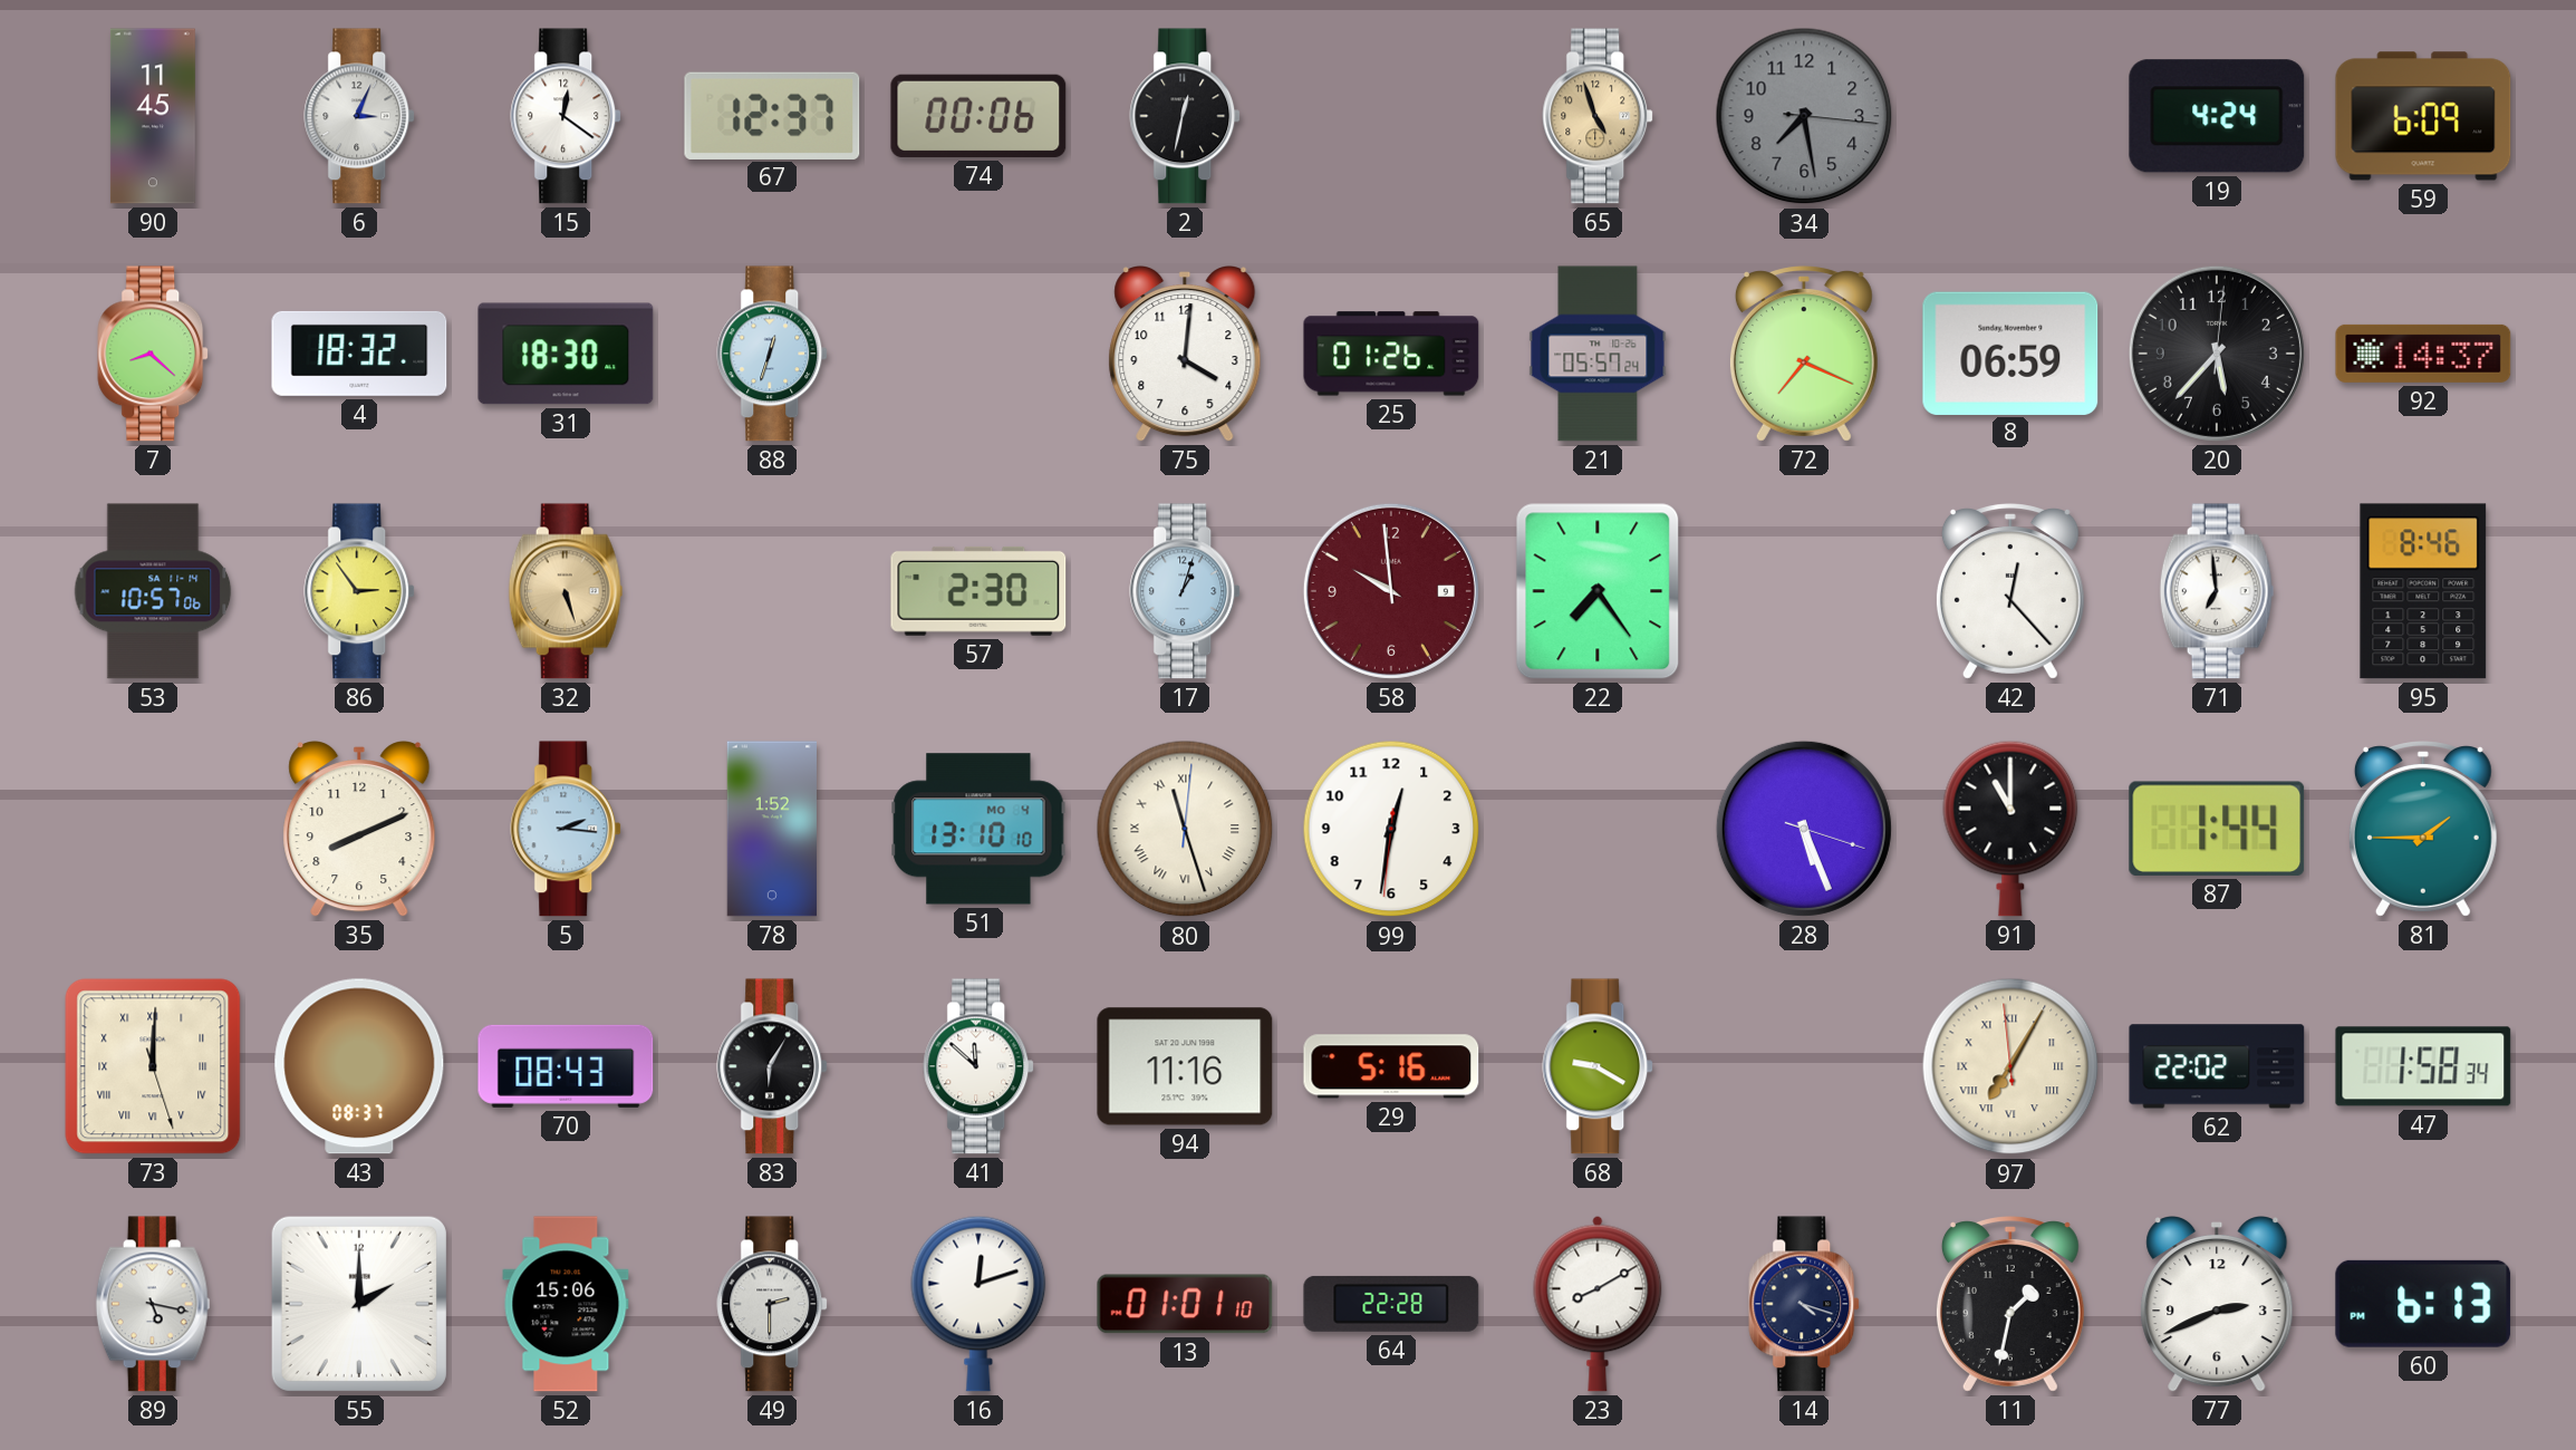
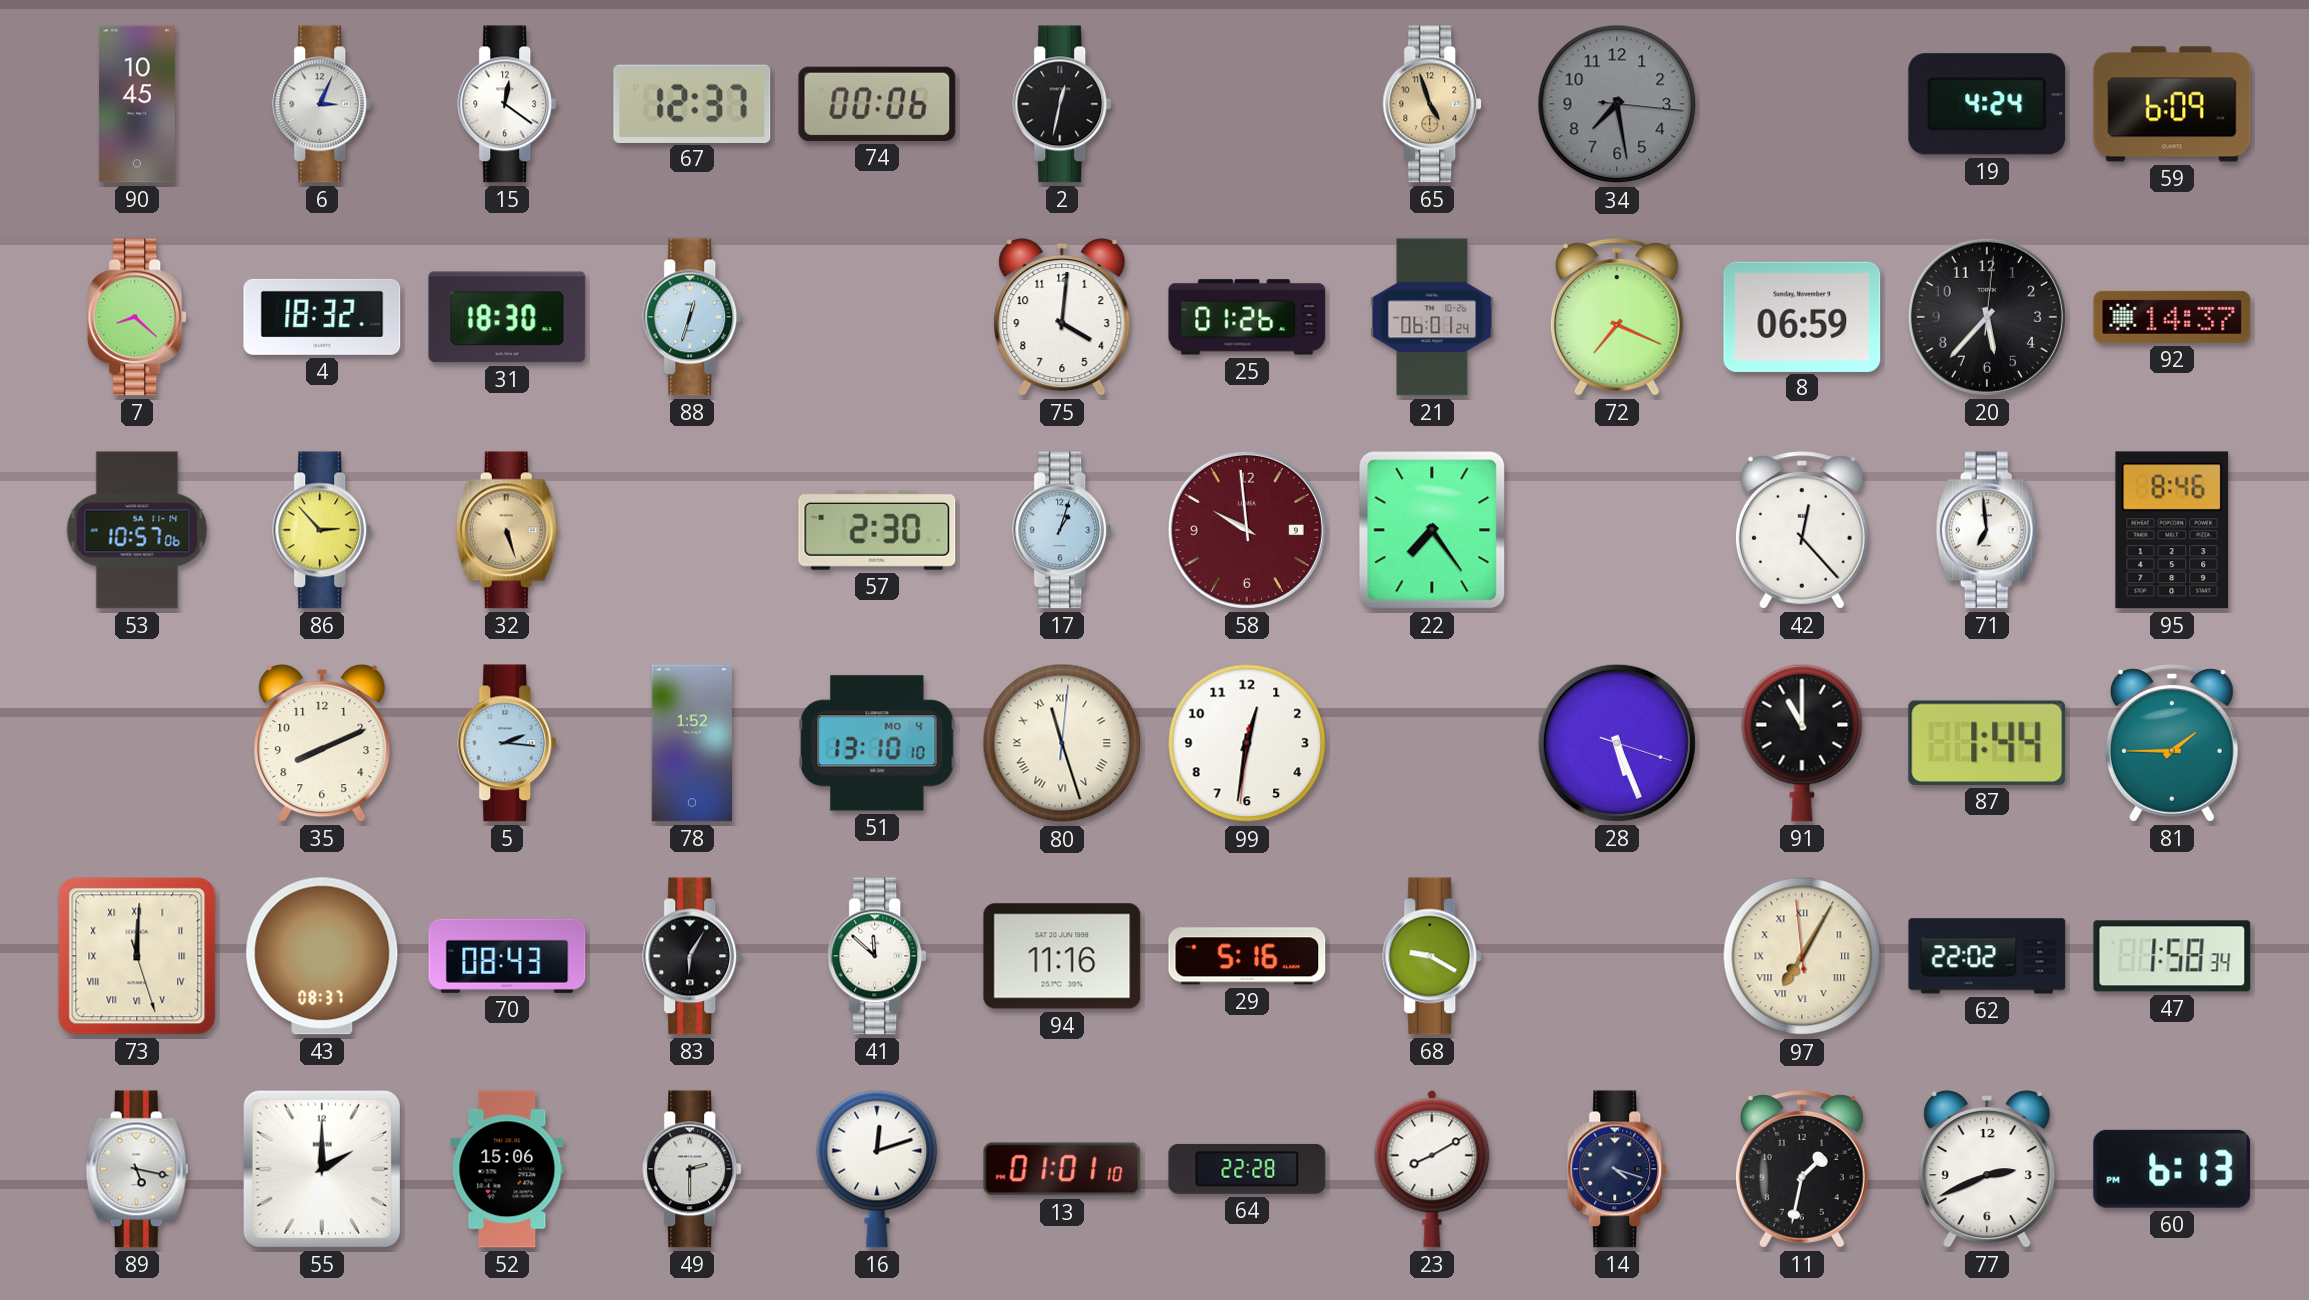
90: 11:45 -> 10:45
21: 05:57 -> 06:01
86: 2:54 -> 2:53
